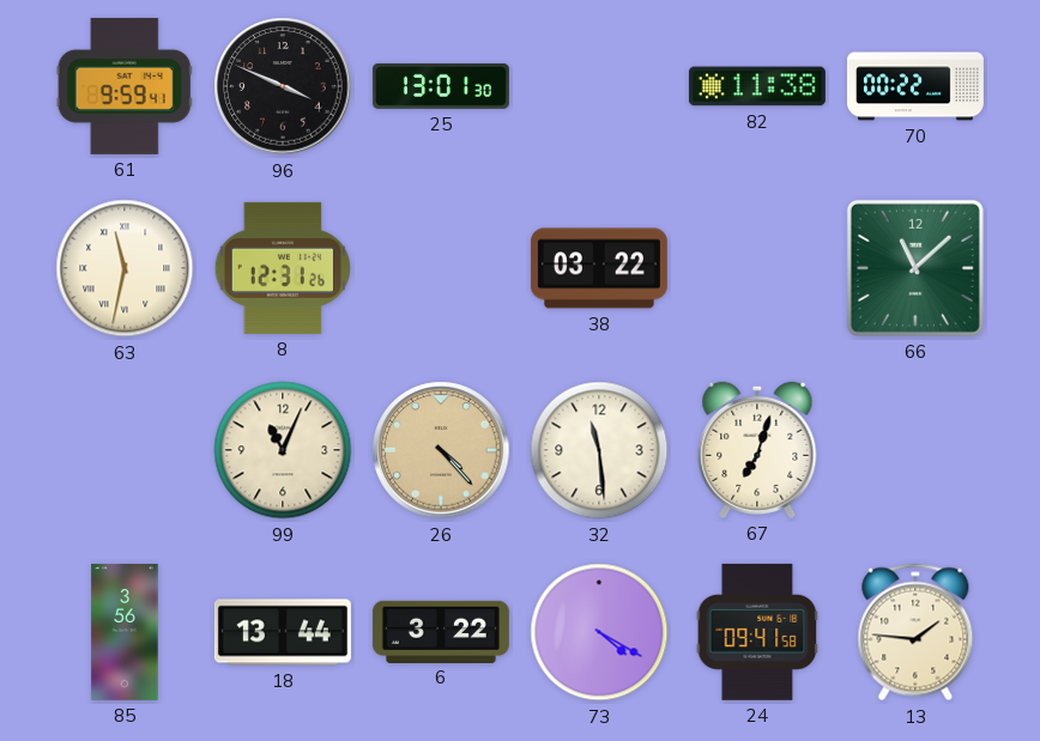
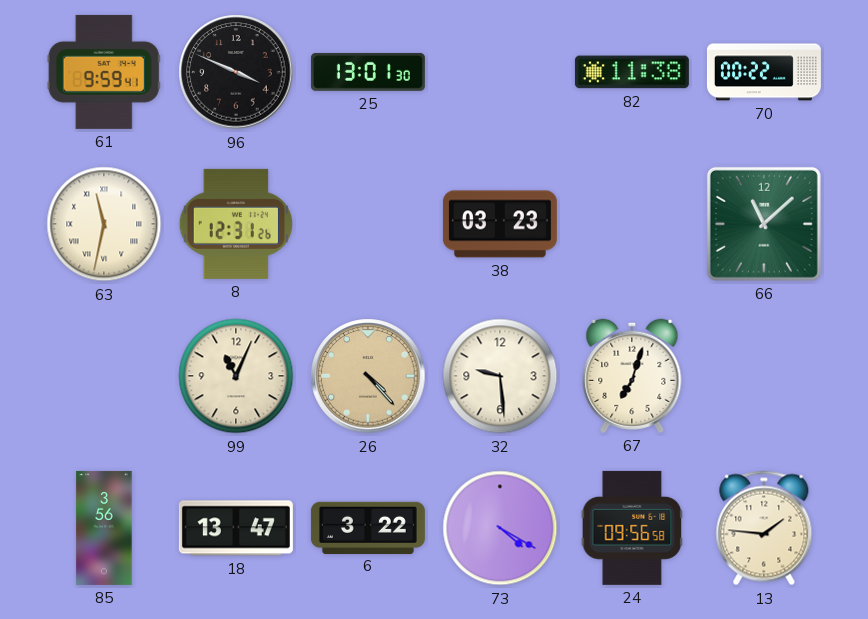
38: 03:22 -> 03:23
32: 11:29 -> 9:29
18: 13:44 -> 13:47
24: 09:41 -> 09:56
